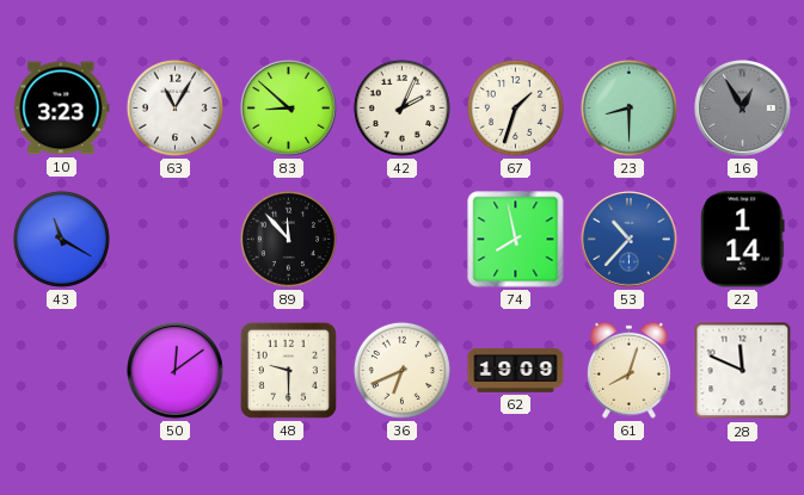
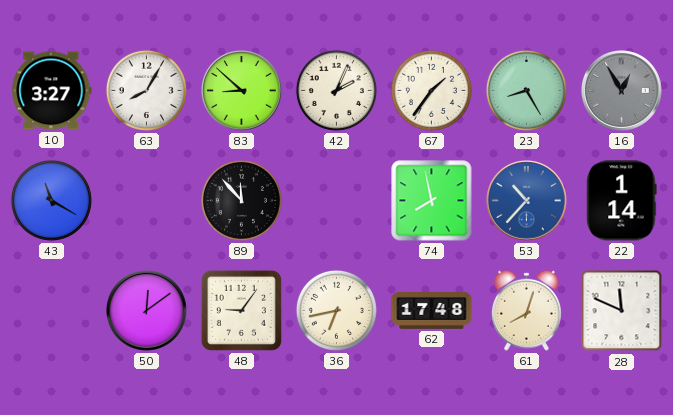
10: 3:23 -> 3:27
63: 11:05 -> 8:05
67: 1:33 -> 1:36
23: 8:30 -> 8:25
48: 9:30 -> 9:06
36: 6:41 -> 6:43
62: 19:09 -> 17:48
